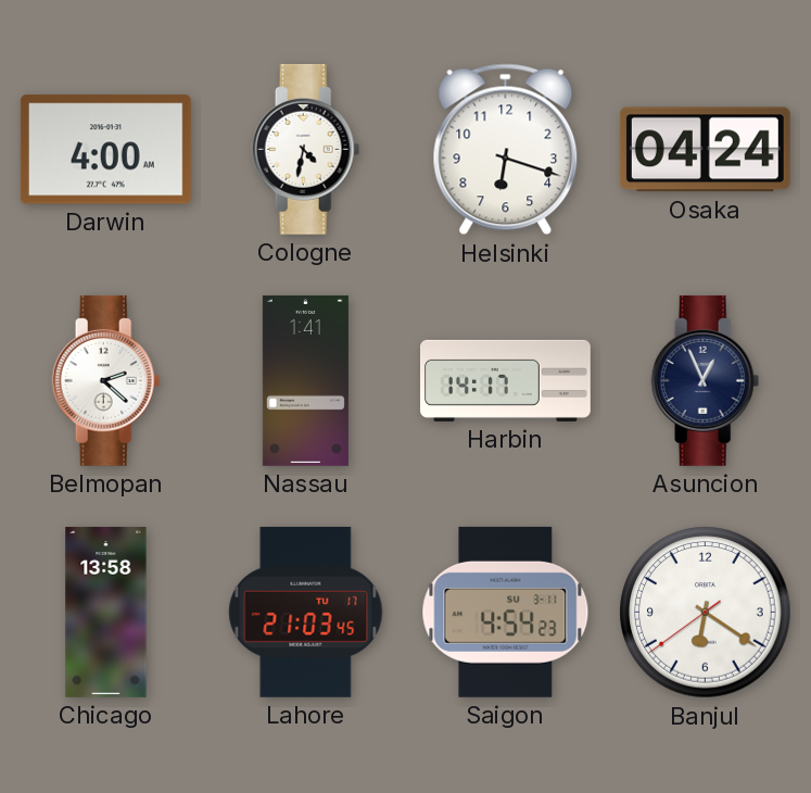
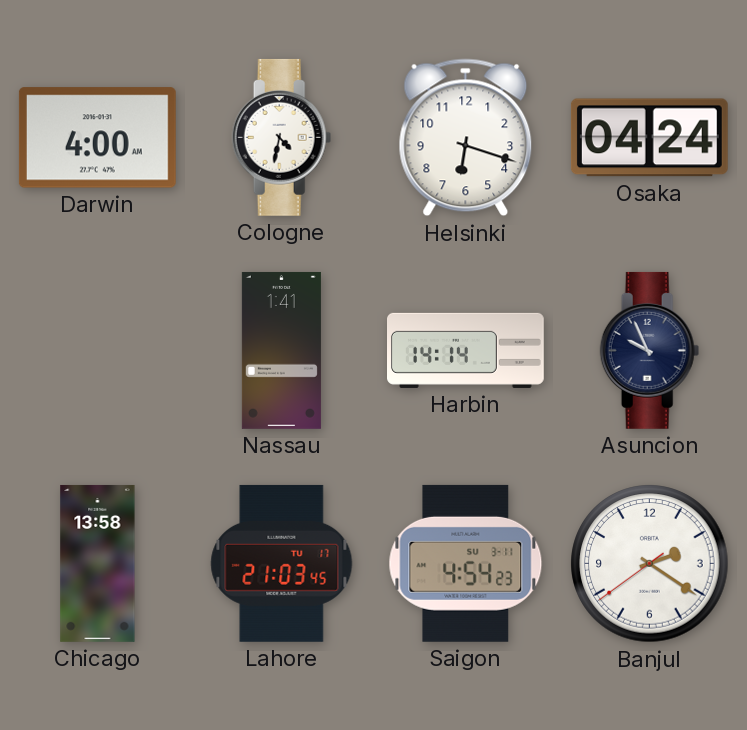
Belmopan: 2:22 -> none
Harbin: 14:17 -> 14:14
Asuncion: 12:56 -> 9:56
Banjul: 6:20 -> 2:20
